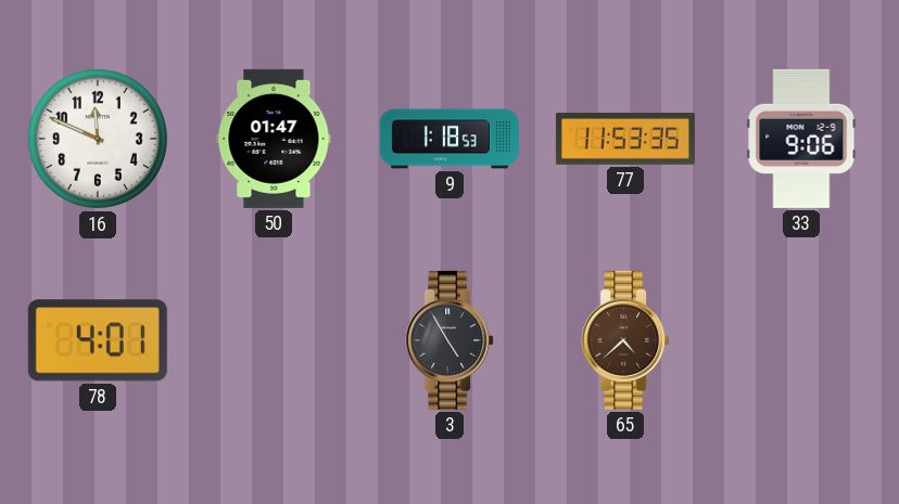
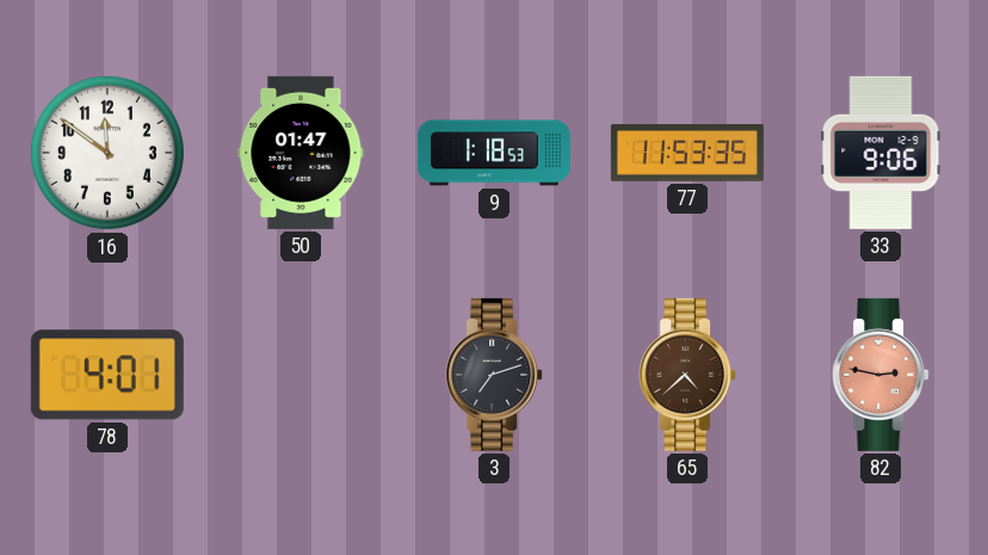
16: 11:49 -> 11:51
3: 4:55 -> 7:12
82: none -> 2:47
